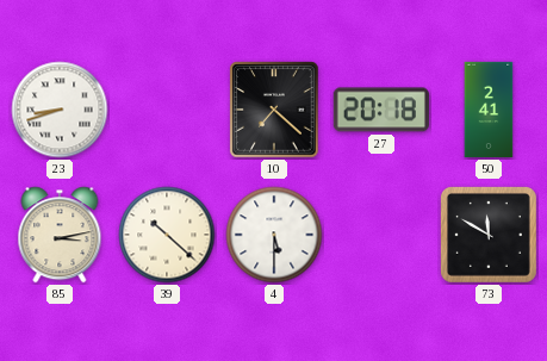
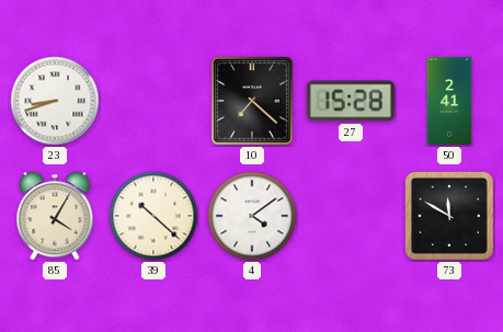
27: 20:18 -> 15:28
85: 3:13 -> 4:05
4: 5:30 -> 4:09
